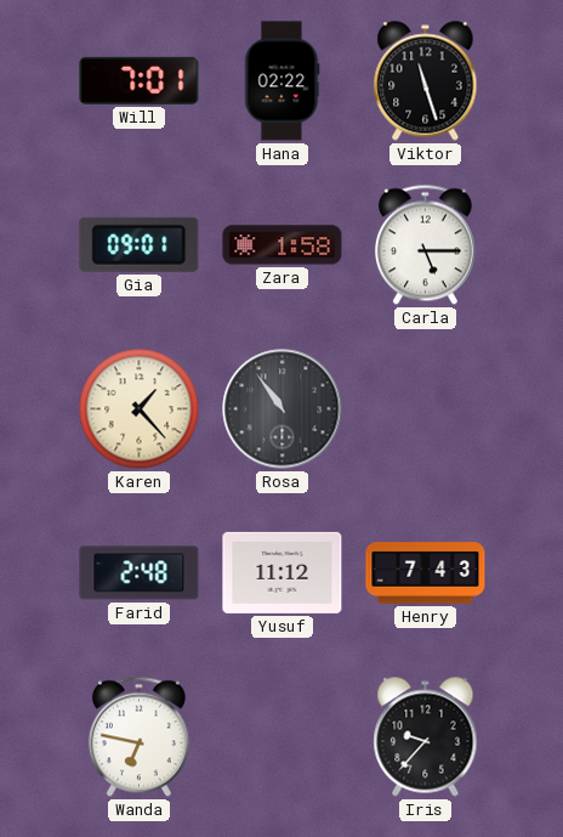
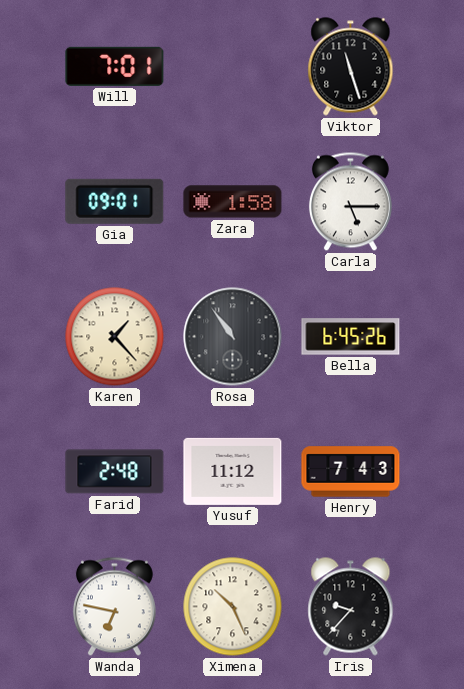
Hana: 02:22 -> none
Bella: none -> 6:45
Ximena: none -> 10:26
